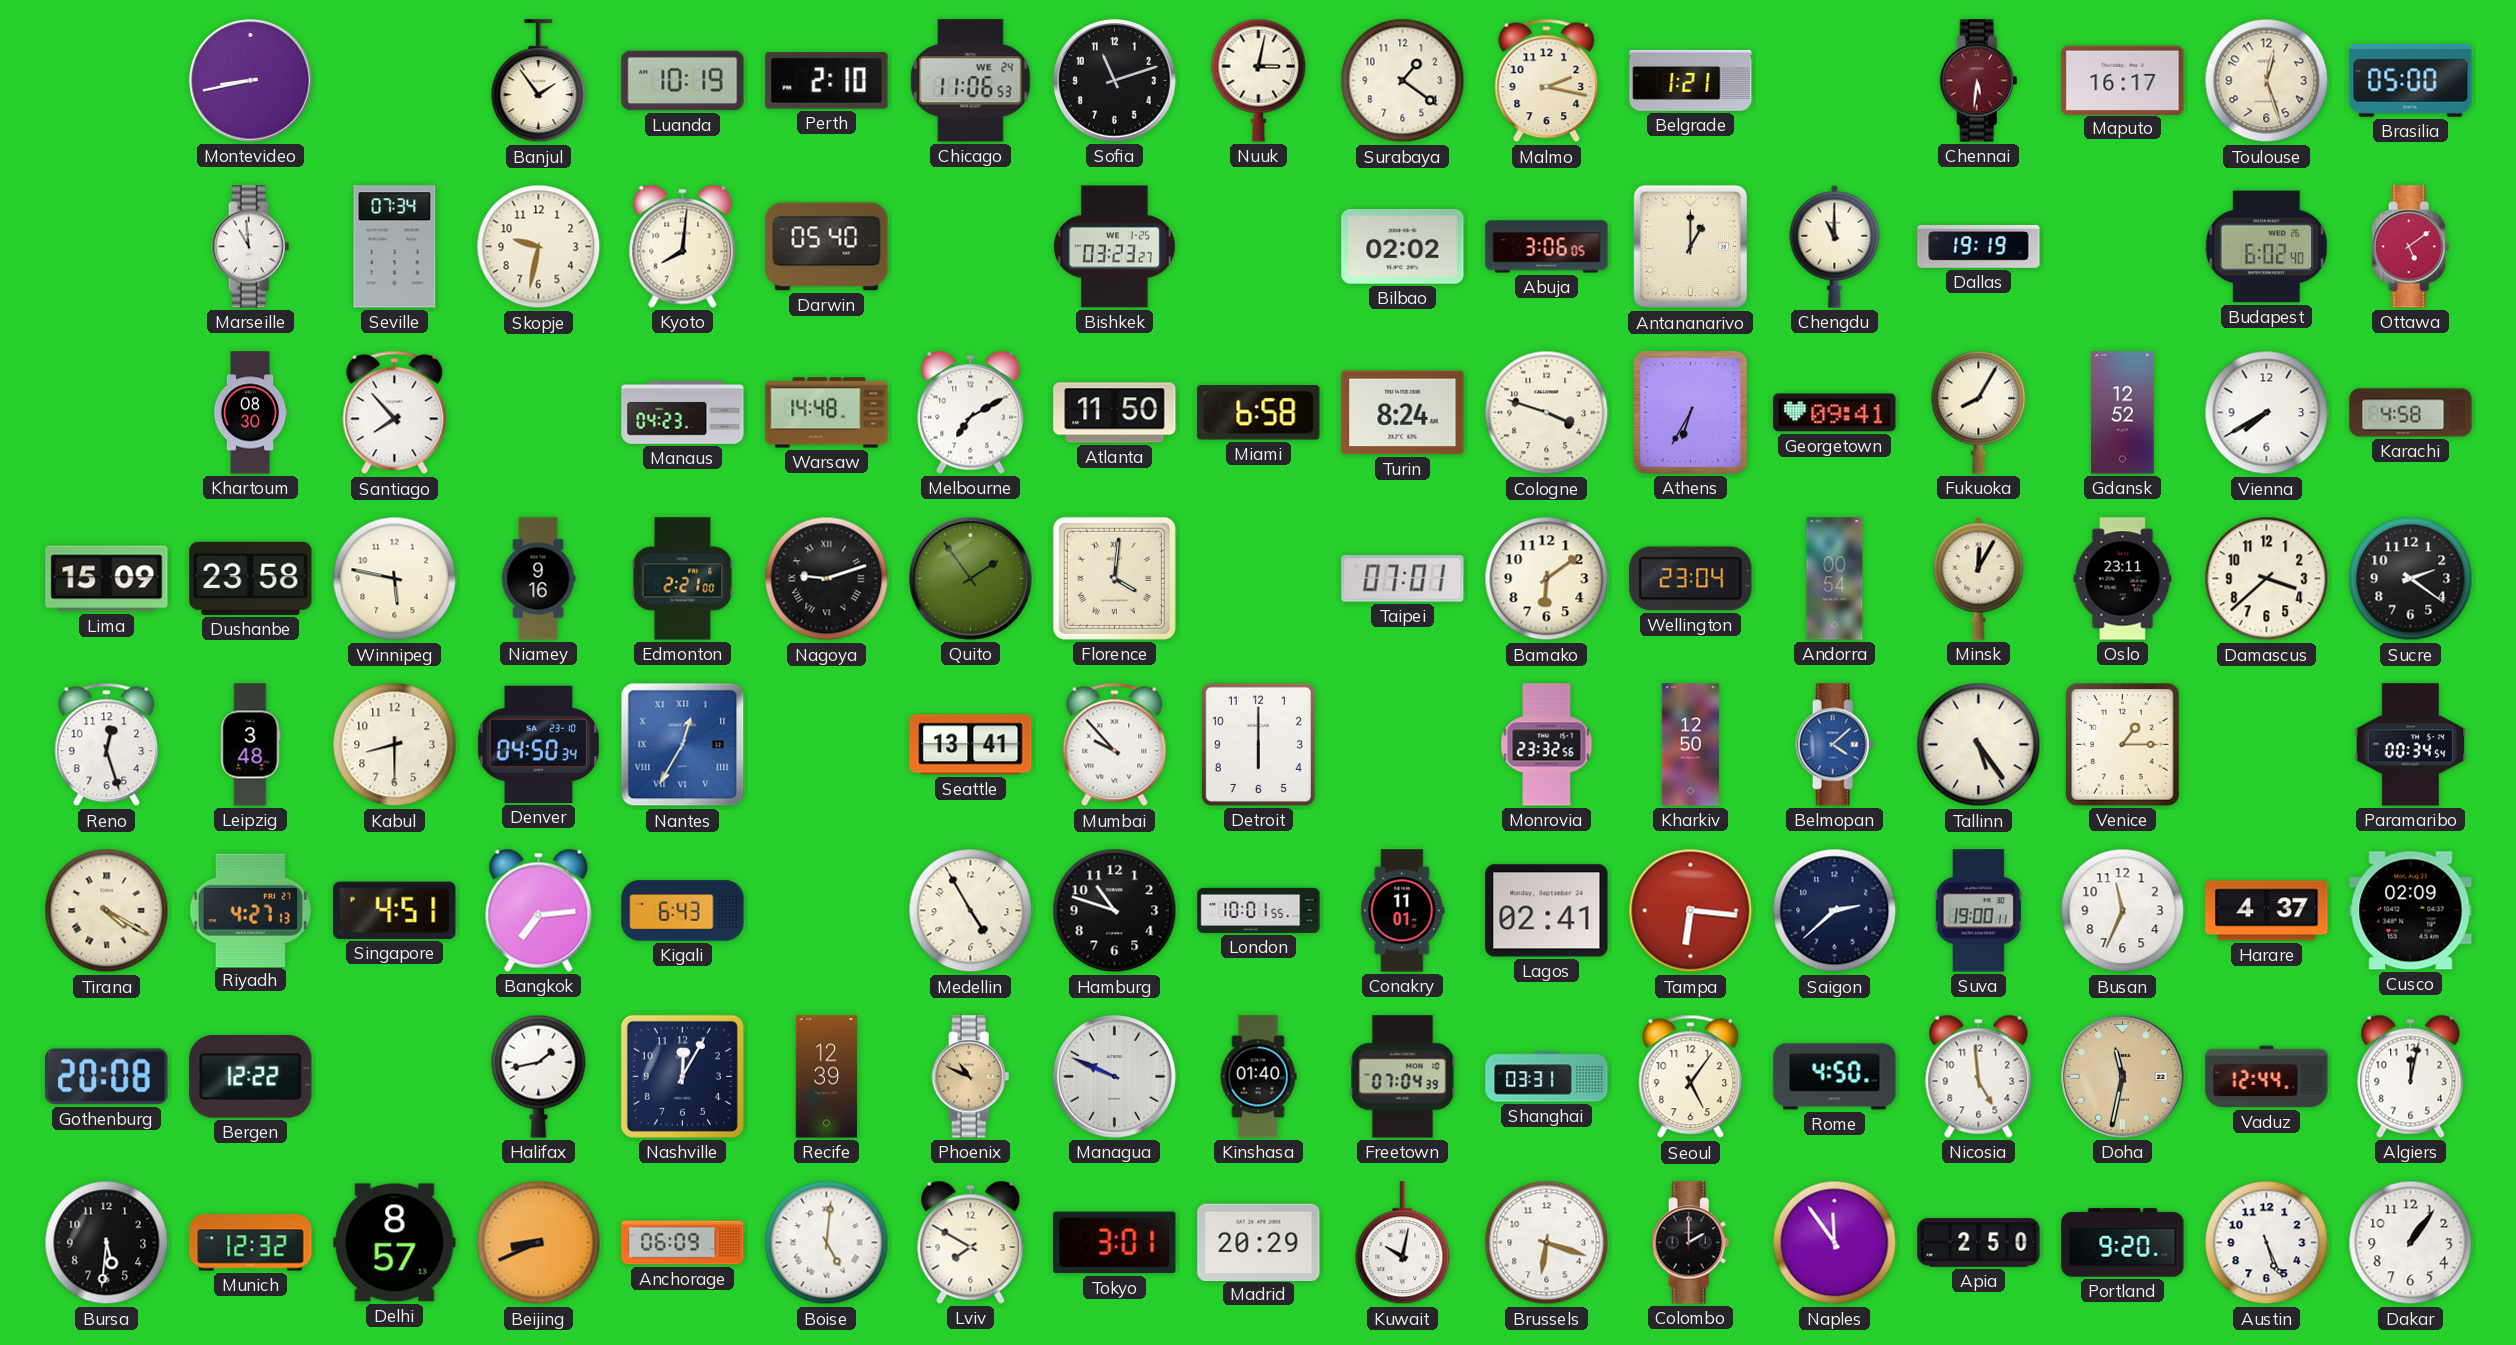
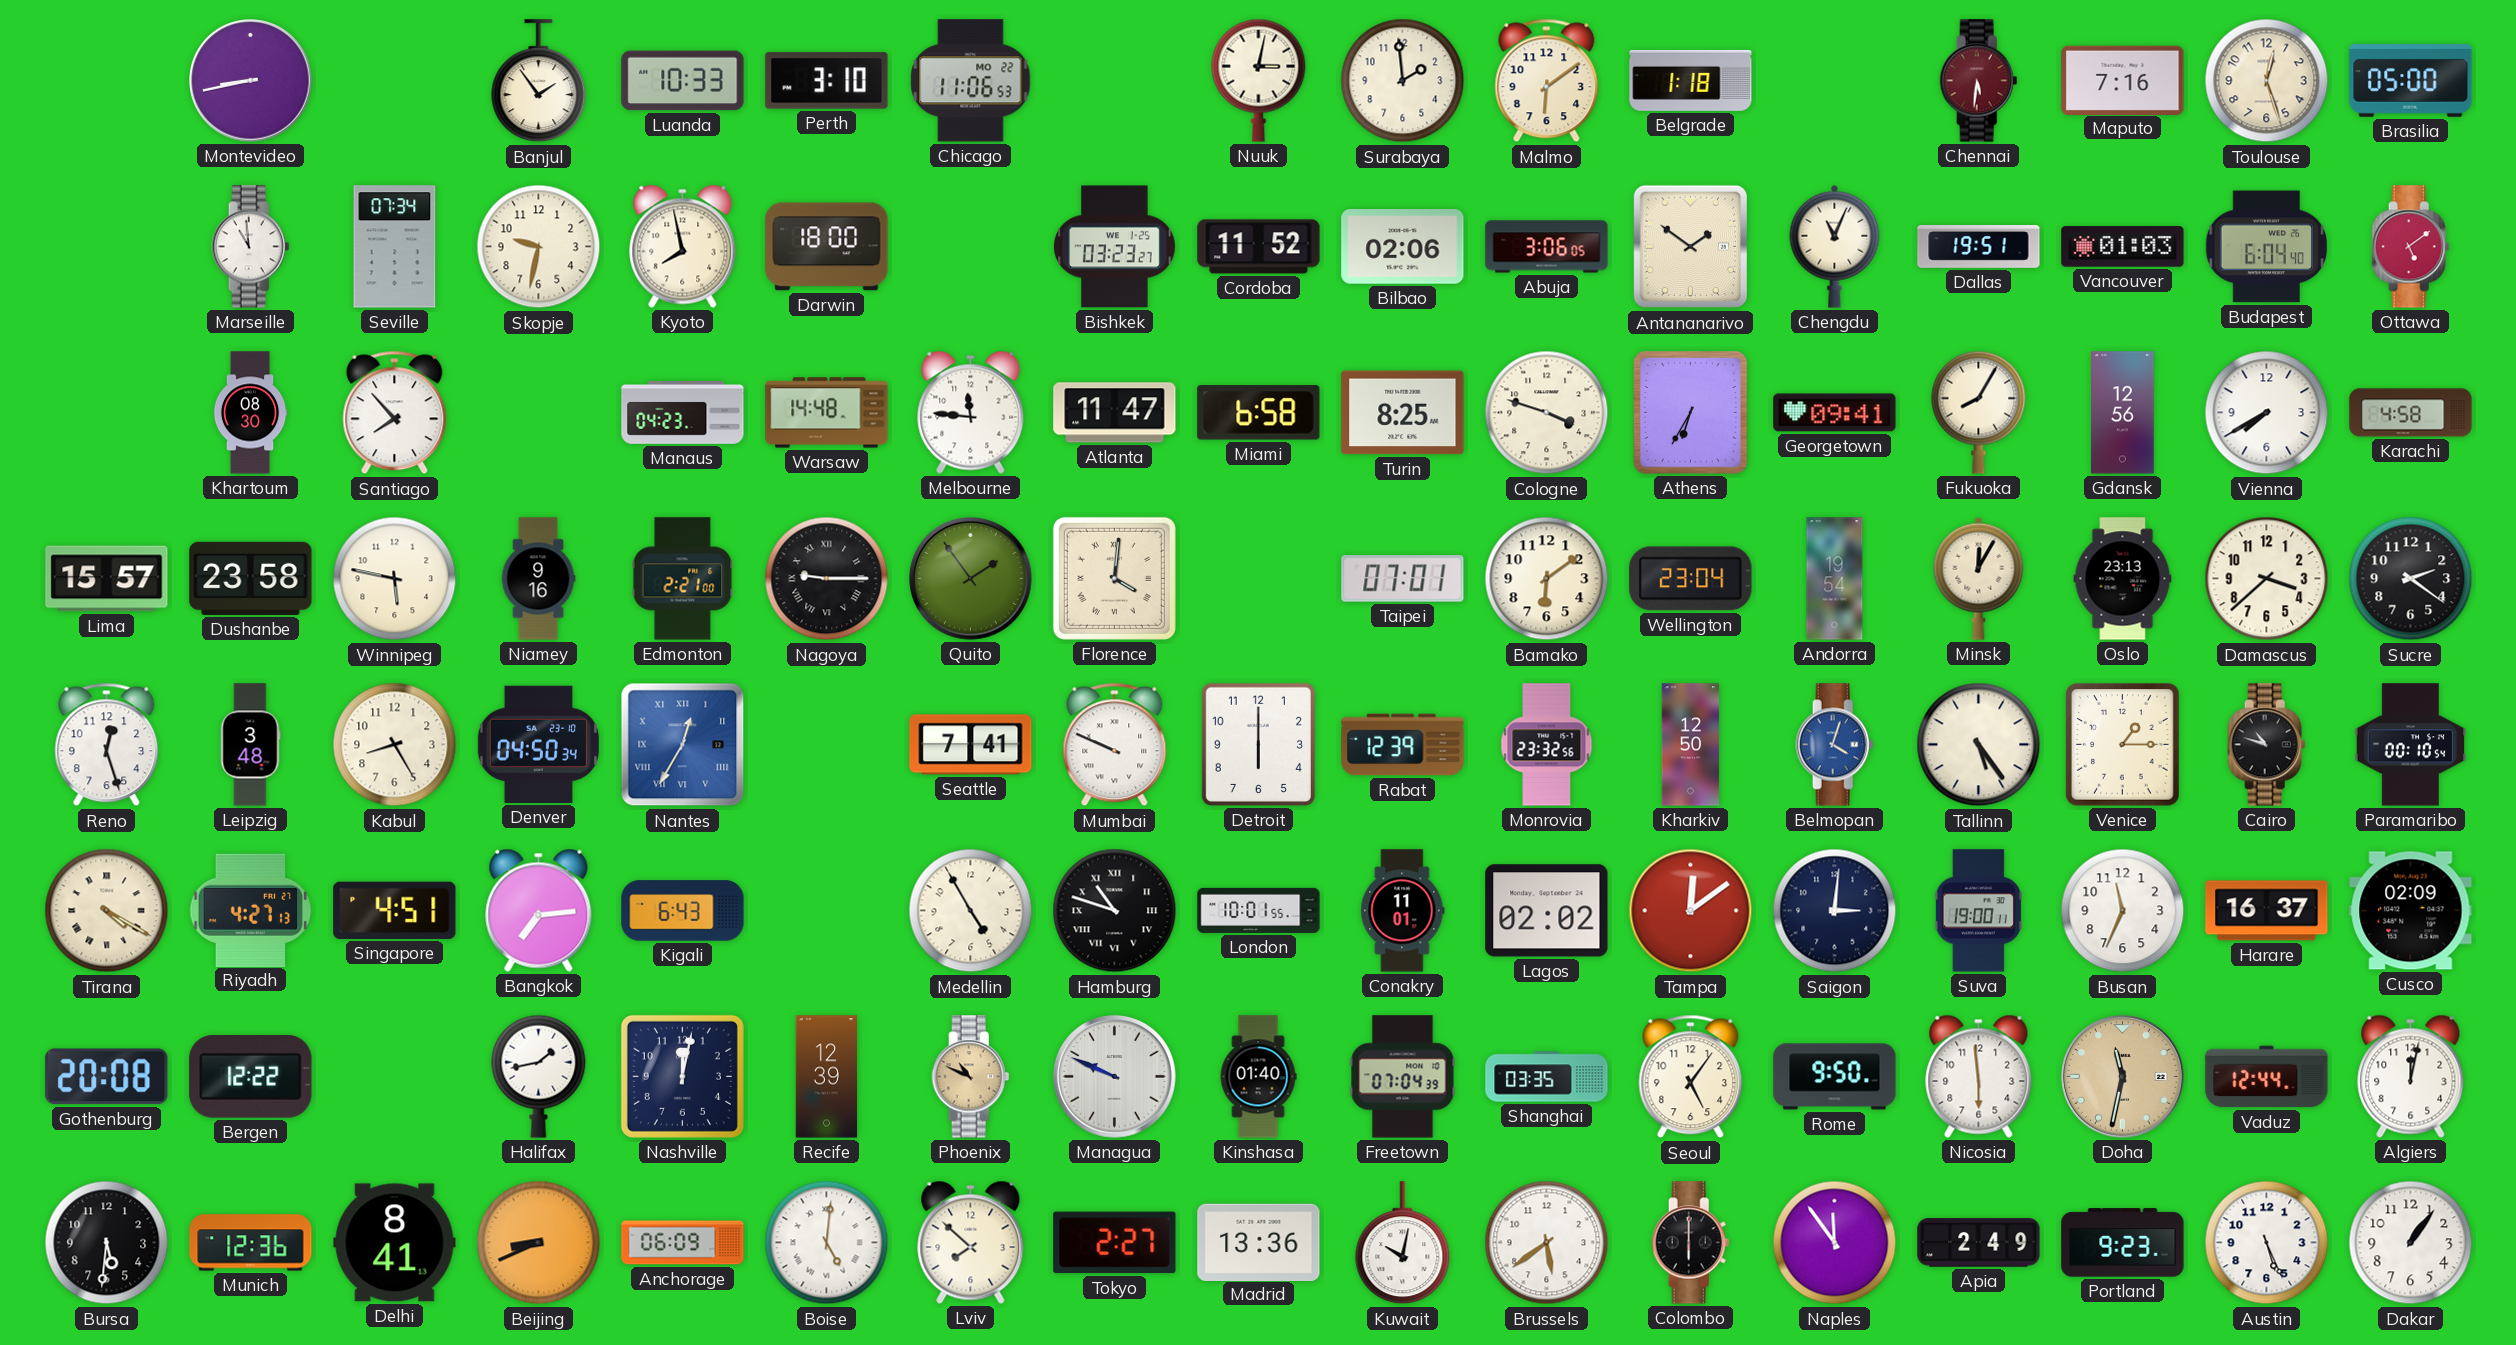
Luanda: 10:19 -> 10:33
Perth: 2:10 -> 3:10
Chicago date: WE 24 -> MO 22
Sofia: 11:12 -> none
Surabaya: 1:21 -> 1:59
Malmo: 2:17 -> 6:09
Belgrade: 1:21 -> 1:18
Maputo: 16:17 -> 7:16
Kyoto: 8:01 -> 7:58
Darwin: 05:40 -> 18:00
Cordoba: none -> 11:52
Bilbao: 02:02 -> 02:06
Antananarivo: 1:00 -> 1:51
Chengdu: 11:00 -> 11:04
Dallas: 19:19 -> 19:51
Vancouver: none -> 01:03
Budapest: 6:02 -> 6:04
Melbourne: 7:10 -> 11:46
Atlanta: 11:50 -> 11:47
Turin: 8:24 -> 8:25
Gdansk: 12:52 -> 12:56
Lima: 15:09 -> 15:57
Nagoya: 9:12 -> 9:15
Andorra: 00:54 -> 19:54
Oslo: 23:11 -> 23:13
Kabul: 8:30 -> 8:25
Seattle: 13:41 -> 7:41
Mumbai: 9:53 -> 9:49
Rabat: none -> 12:39
Belmopan: 4:08 -> 4:03
Cairo: none -> 10:48
Paramaribo: 00:34 -> 00:10
Hamburg numerals: Arabic -> Roman
Lagos: 02:41 -> 02:02
Tampa: 6:16 -> 12:09
Saigon: 2:38 -> 3:01
Harare: 4:37 -> 16:37
Nashville: 12:05 -> 12:02
Shanghai: 03:31 -> 03:35
Rome: 4:50 -> 9:50
Nicosia: 4:59 -> 5:59
Munich: 12:32 -> 12:36
Delhi: 8:57 -> 8:41
Lviv: 7:50 -> 7:52
Tokyo: 3:01 -> 2:27
Madrid: 20:29 -> 13:36
Brussels: 6:18 -> 5:39
Colombo: 2:00 -> 6:00
Apia: 2:50 -> 2:49
Portland: 9:20 -> 9:23
